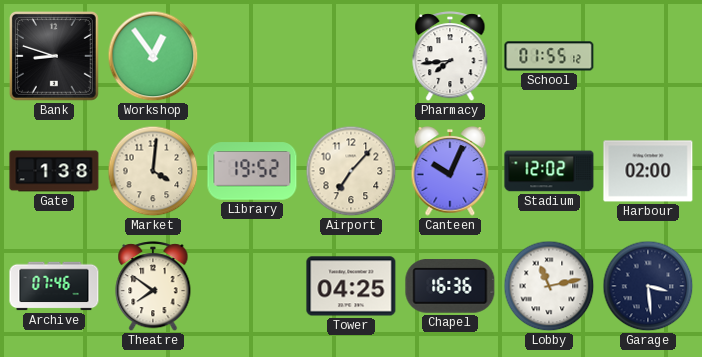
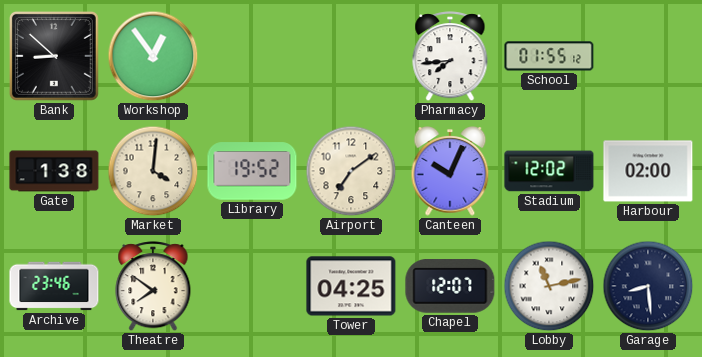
Bank: 8:48 -> 8:52
Airport: 7:07 -> 7:09
Archive: 07:46 -> 23:46
Chapel: 16:36 -> 12:07
Garage: 3:29 -> 8:29
